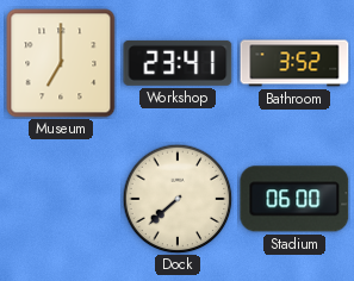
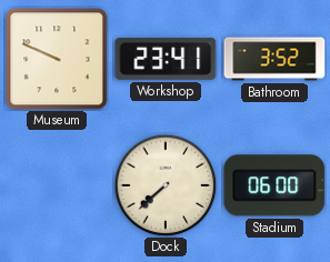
Museum: 7:00 -> 9:49
